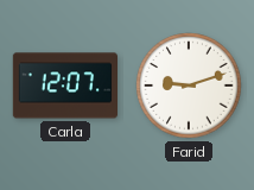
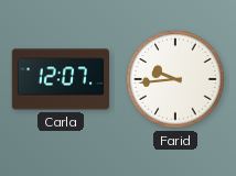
Farid: 9:12 -> 9:44
